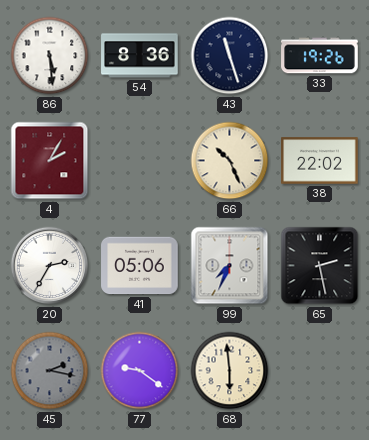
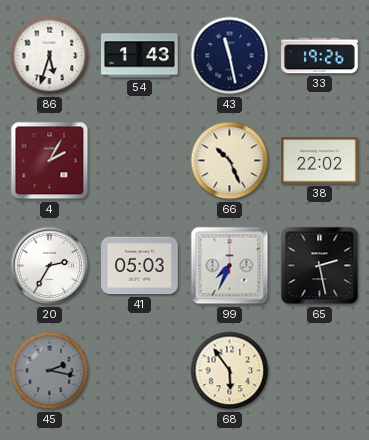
86: 5:29 -> 5:33
54: 8:36 -> 1:43
43: 11:27 -> 11:28
41: 05:06 -> 05:03
77: 9:21 -> none
68: 5:59 -> 5:54
